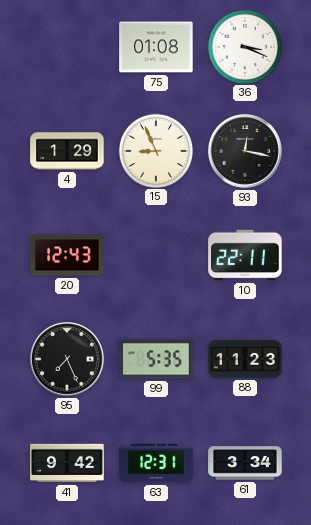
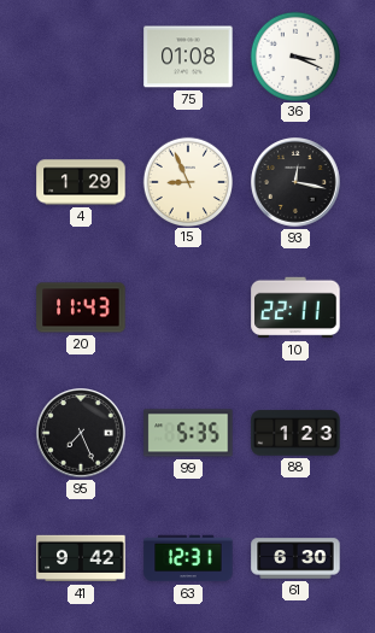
20: 12:43 -> 11:43
88: 11:23 -> 1:23
61: 3:34 -> 6:30
